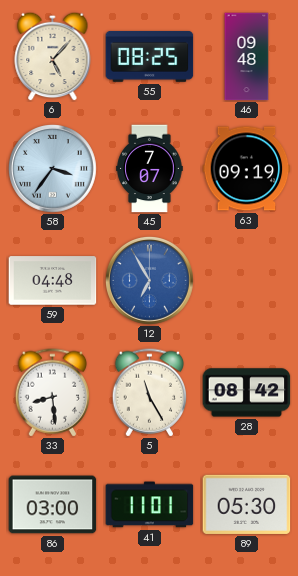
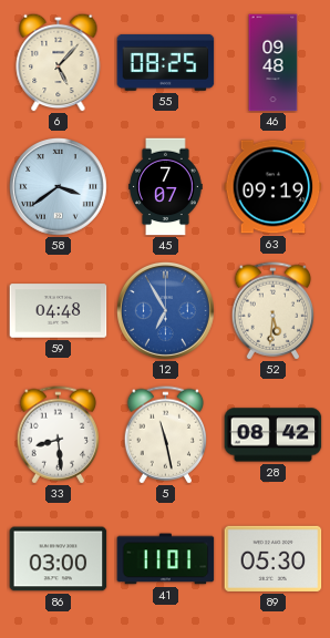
58: 3:36 -> 3:39
52: none -> 5:31
5: 11:25 -> 11:28
